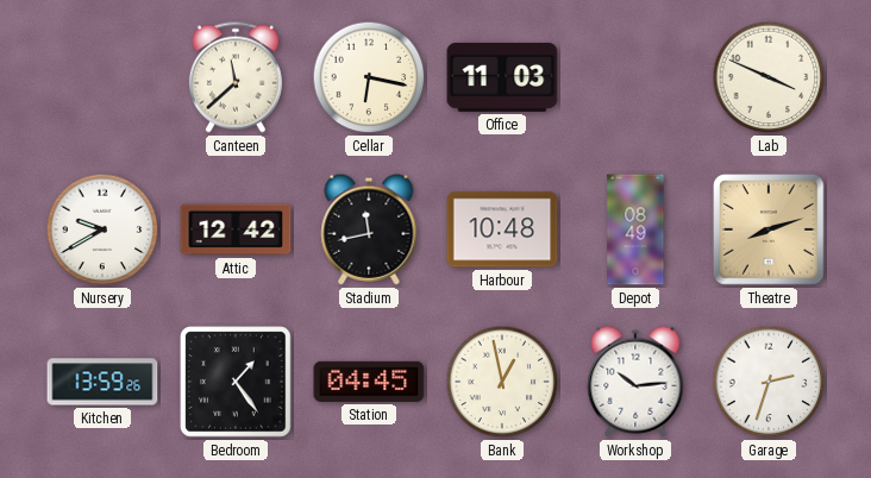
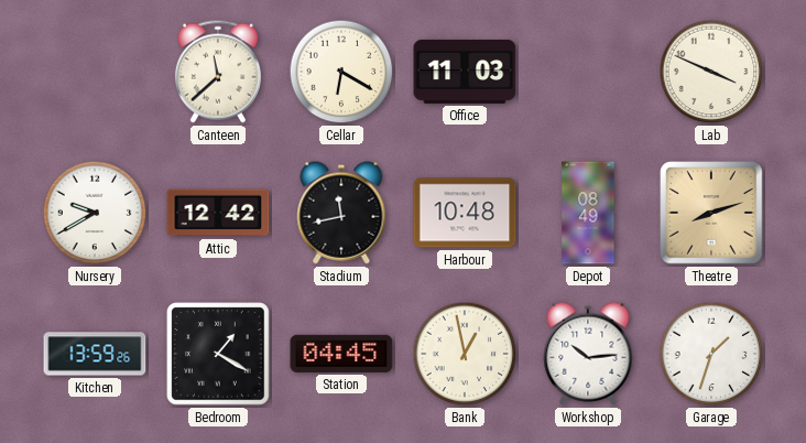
Cellar: 6:17 -> 6:20
Bedroom: 1:24 -> 1:20
Garage: 2:33 -> 1:33
